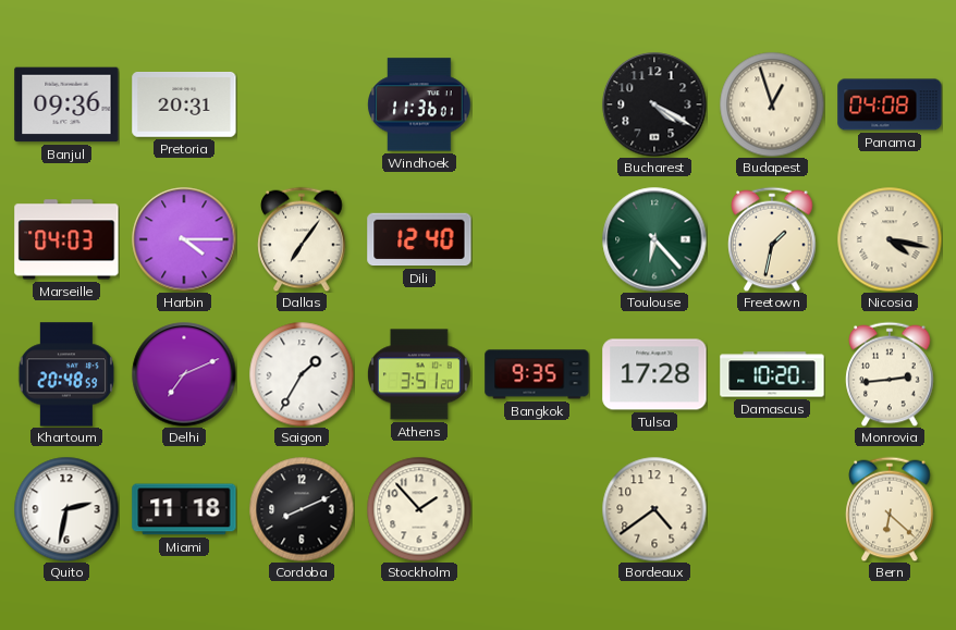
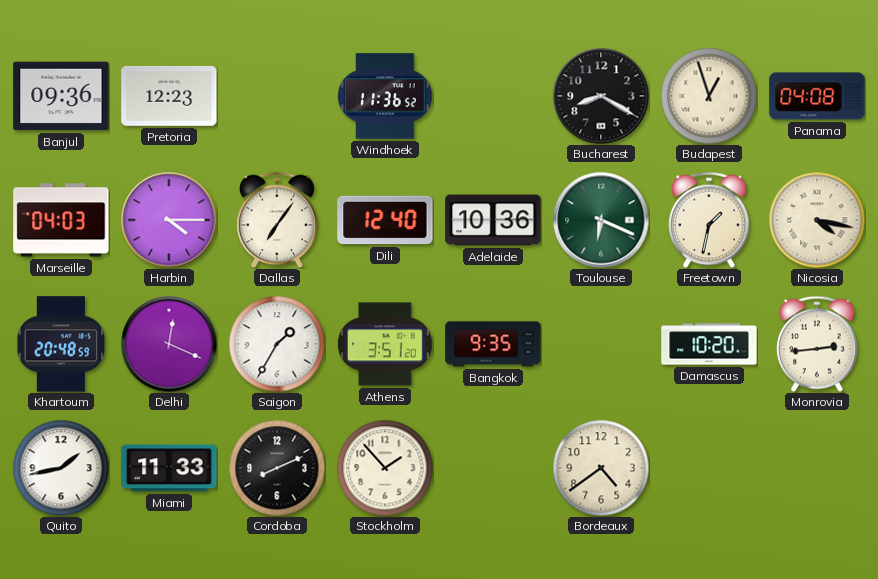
Pretoria: 20:31 -> 12:23
Windhoek: 11:36:01 -> 11:36:52
Bucharest: 4:20 -> 8:20
Adelaide: none -> 10:36
Toulouse: 6:23 -> 6:19
Delhi: 7:11 -> 12:19
Tulsa: 17:28 -> none
Quito: 2:32 -> 1:43
Miami: 11:18 -> 11:33
Bern: 6:22 -> none
